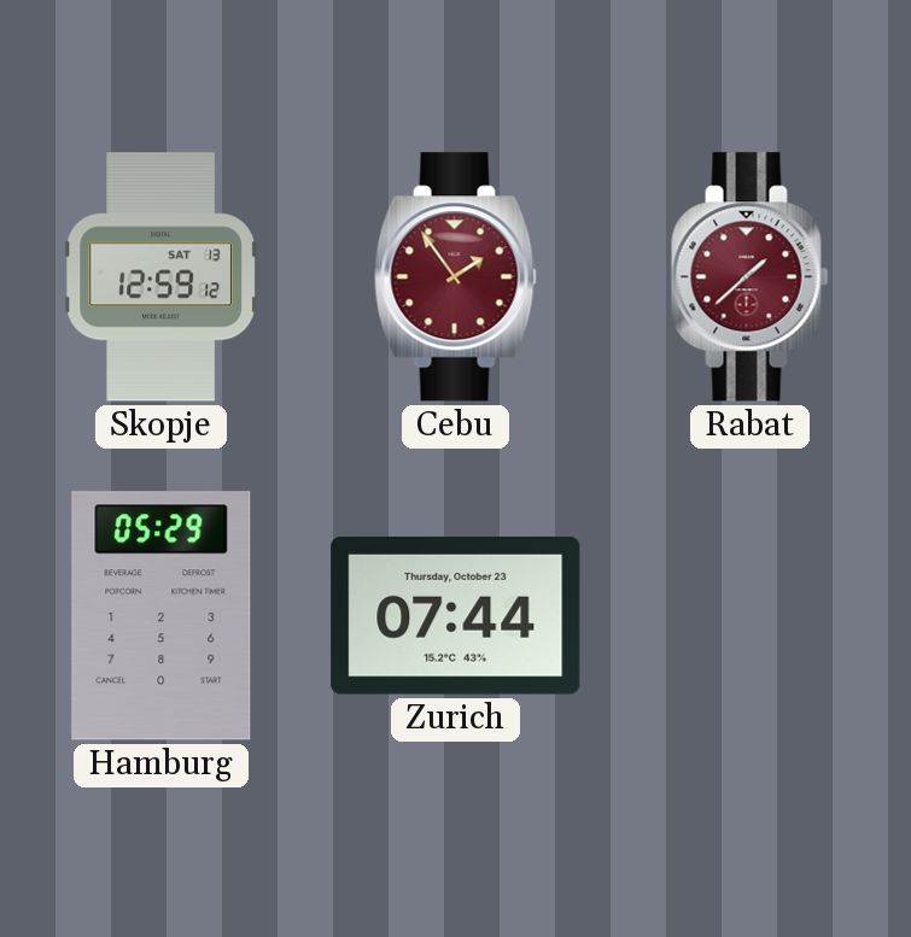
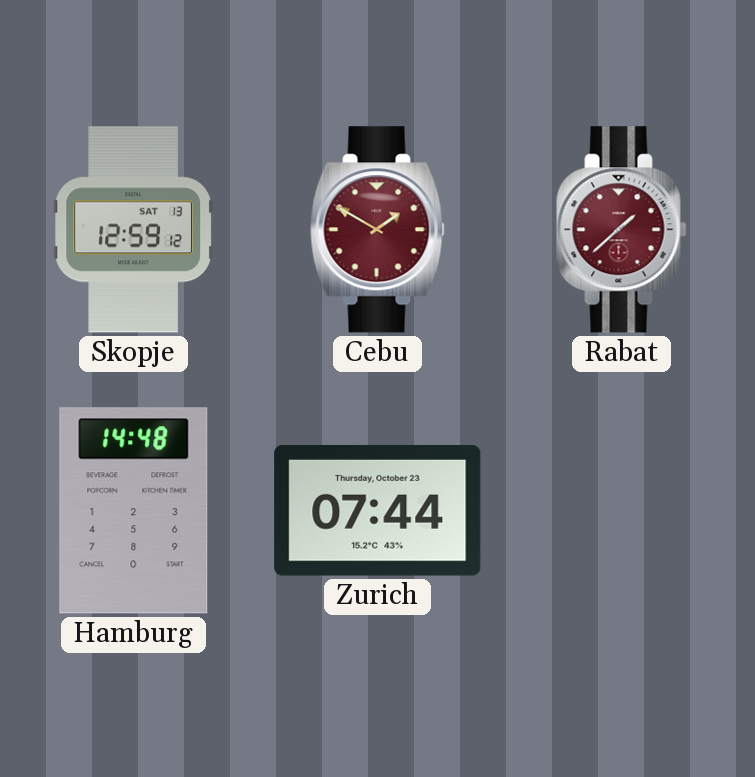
Cebu: 1:54 -> 1:50
Hamburg: 05:29 -> 14:48
